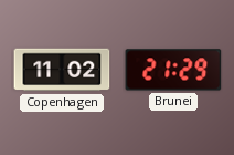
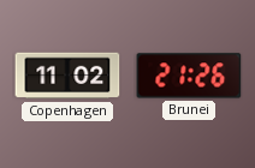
Brunei: 21:29 -> 21:26
